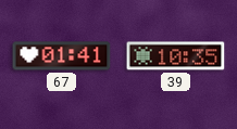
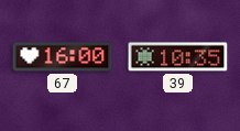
67: 01:41 -> 16:00
